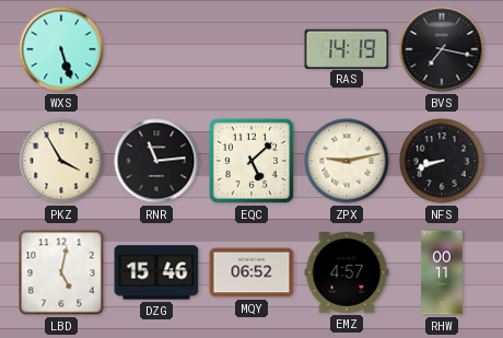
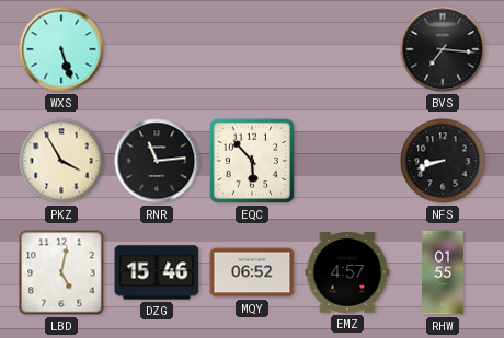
RAS: 14:19 -> none
BVS: 7:17 -> 7:16
EQC: 5:08 -> 5:53
ZPX: 9:13 -> none
RHW: 00:11 -> 01:55
